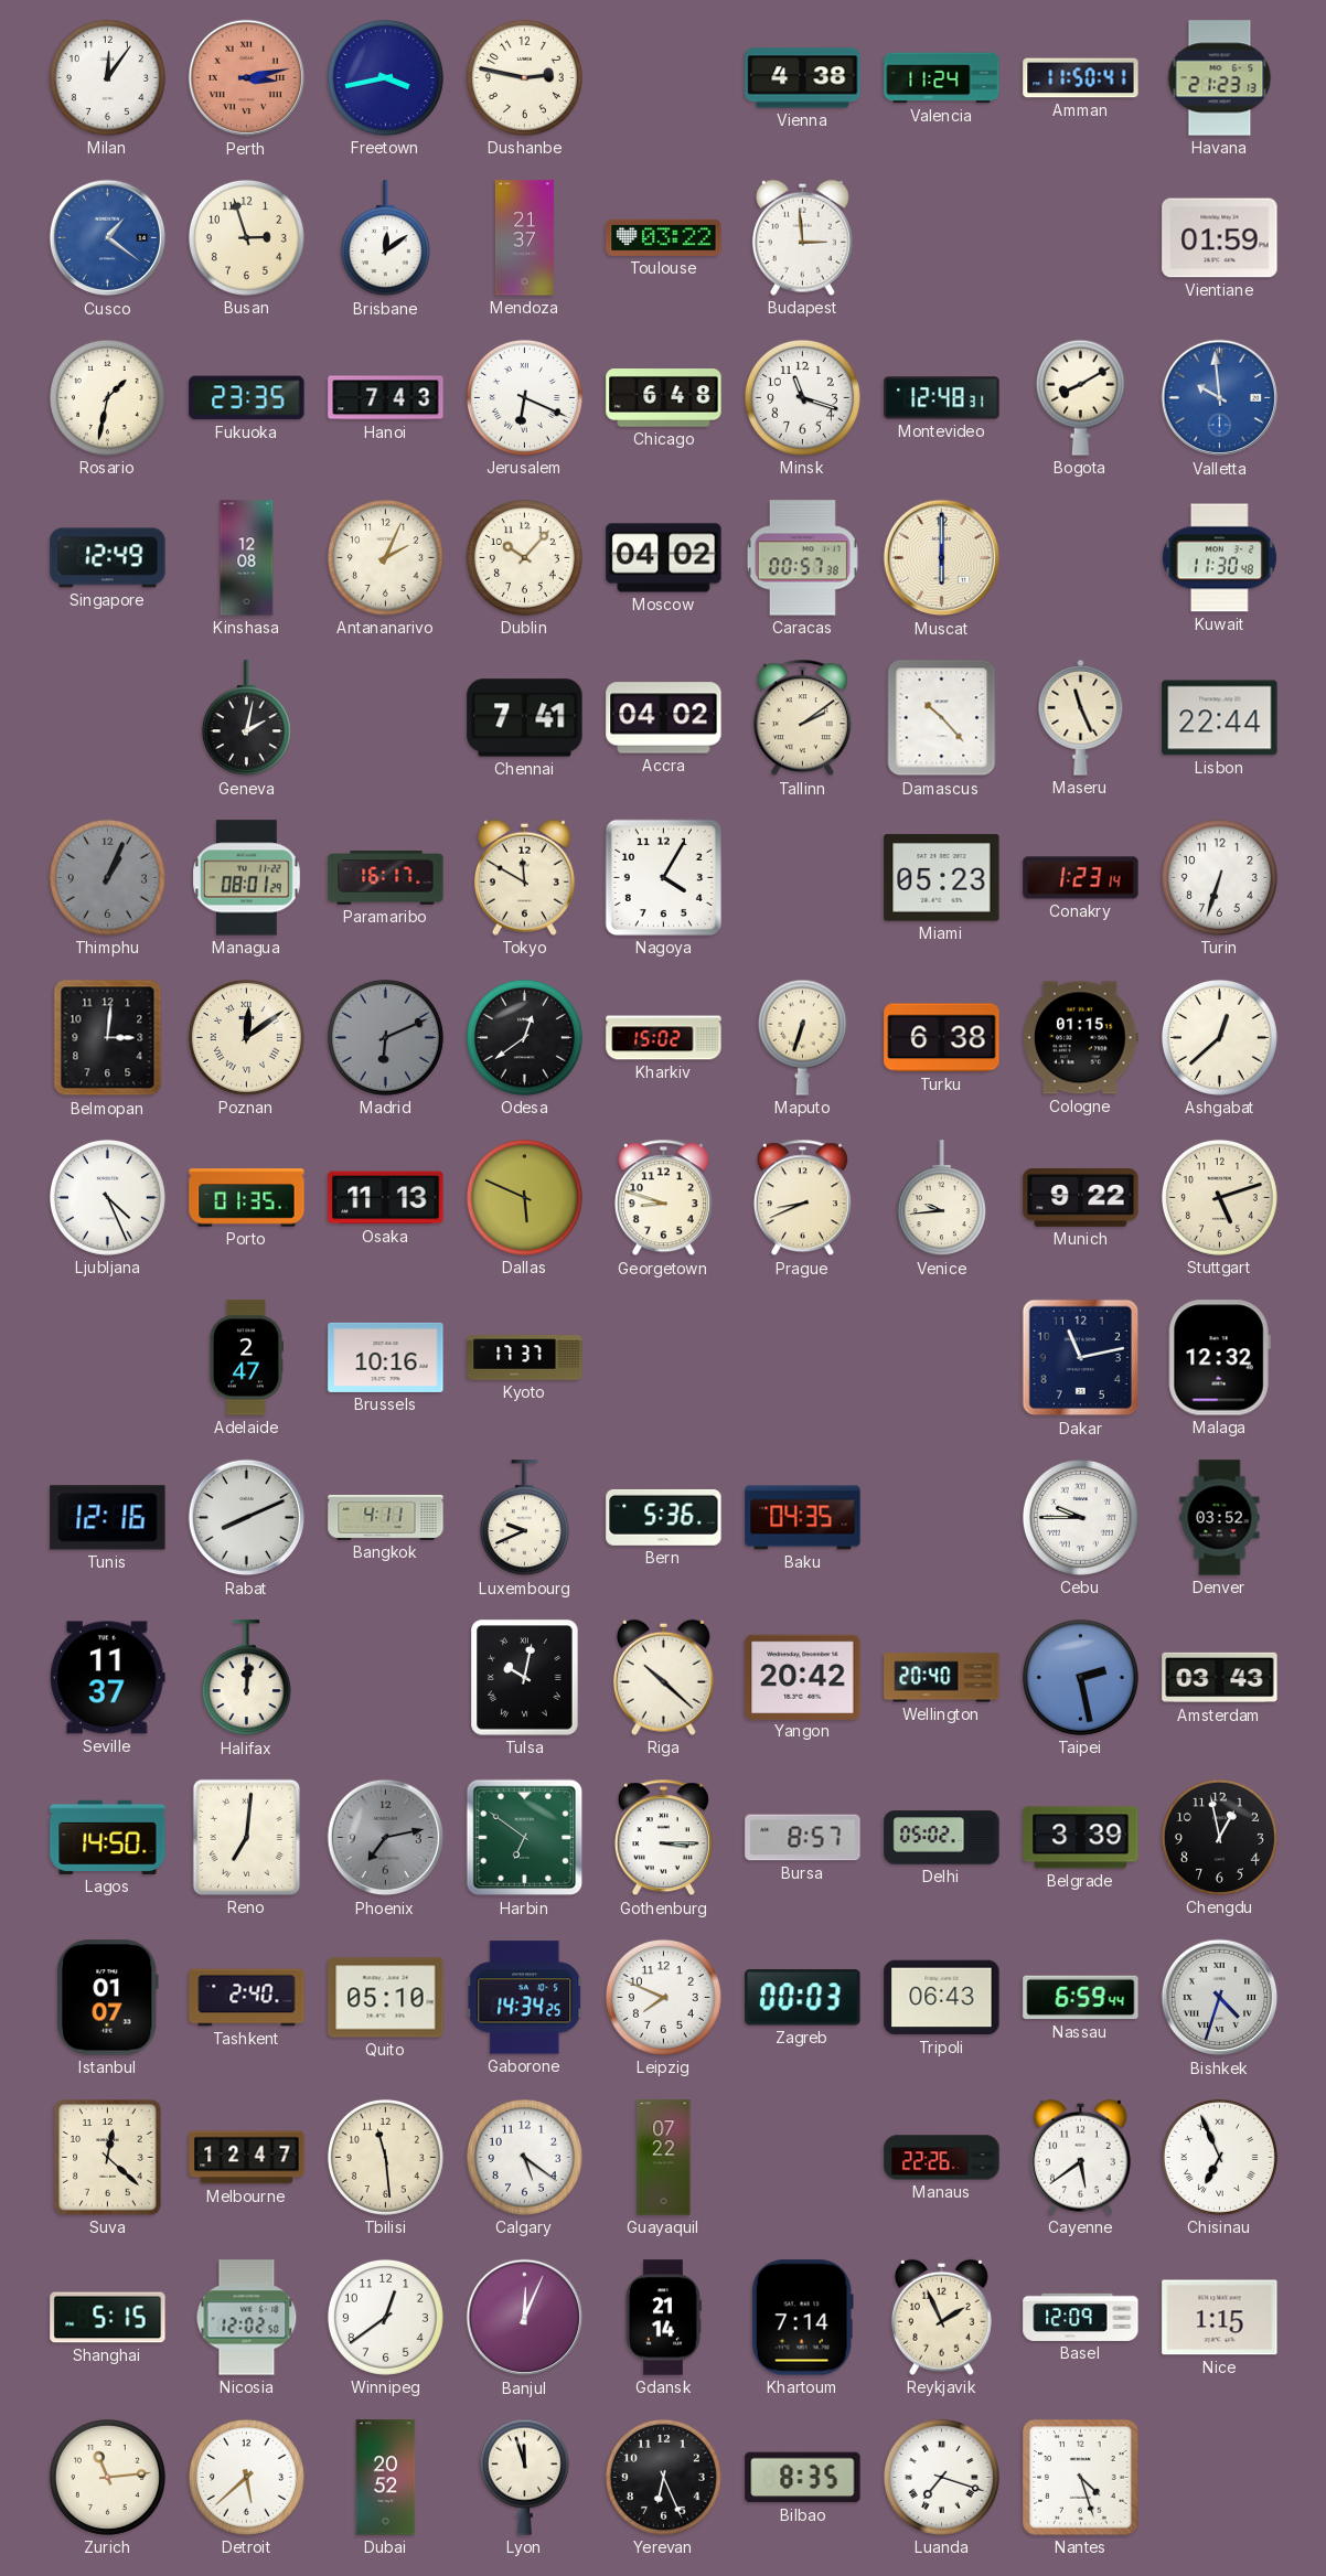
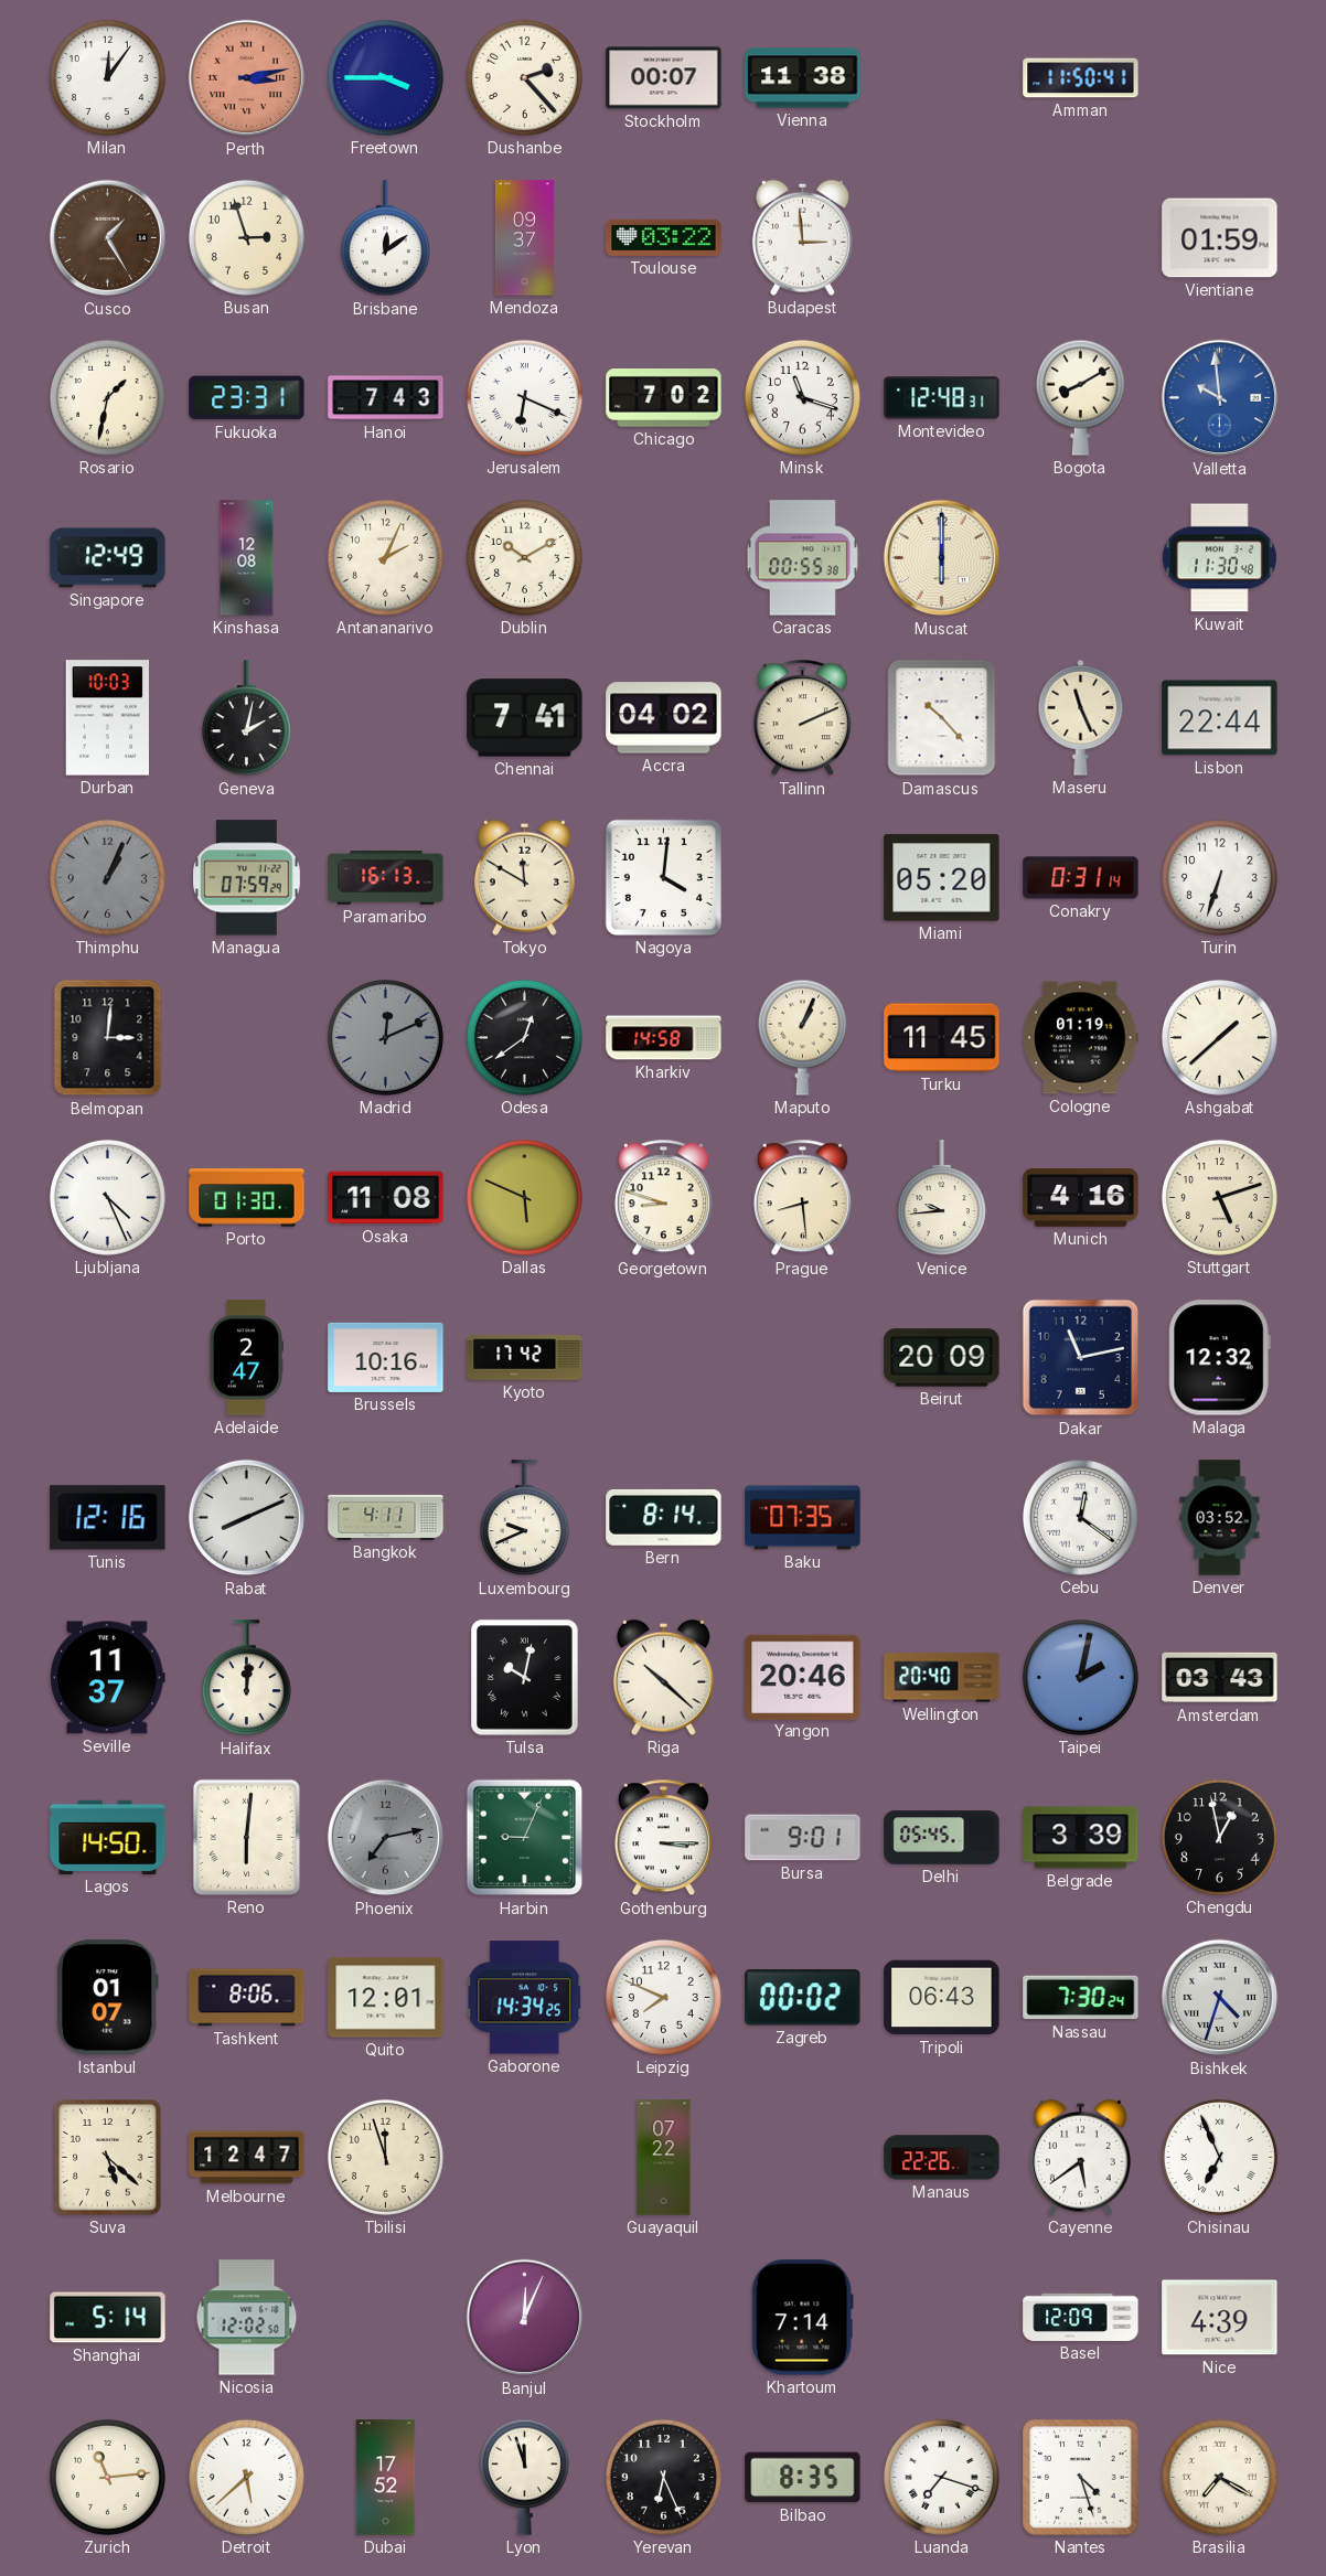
Freetown: 3:43 -> 3:45
Dushanbe: 2:47 -> 2:23
Stockholm: none -> 00:07
Vienna: 4:38 -> 11:38
Valencia: 11:24 -> none
Havana: 21:23 -> none
Cusco: 1:21 -> 1:25
Cusco dial: blue -> brown
Mendoza: 21:37 -> 09:37
Fukuoka: 23:35 -> 23:31
Chicago: 6:48 -> 7:02
Dublin: 10:07 -> 10:10
Moscow: 04:02 -> none
Caracas: 00:57 -> 00:55
Durban: none -> 10:03
Tallinn: 2:09 -> 2:11
Managua: 08:01 -> 07:59
Paramaribo: 16:17 -> 16:13
Nagoya: 4:05 -> 4:01
Miami: 05:23 -> 05:20
Conakry: 1:23 -> 0:31
Poznan: 12:09 -> none
Madrid: 6:11 -> 12:11
Kharkiv: 15:02 -> 14:58
Maputo: 6:33 -> 1:04
Turku: 6:38 -> 11:45
Cologne: 01:15 -> 01:19
Ashgabat: 12:38 -> 1:38
Porto: 01:35 -> 01:30
Osaka: 11:13 -> 11:08
Prague: 8:41 -> 8:29
Munich: 9:22 -> 4:16
Kyoto: 17:37 -> 17:42
Beirut: none -> 20:09
Bern: 5:36 -> 8:14
Baku: 04:35 -> 07:35
Cebu: 9:45 -> 12:21
Yangon: 20:42 -> 20:46
Taipei: 2:28 -> 2:02
Reno: 7:01 -> 6:01
Harbin: 6:51 -> 9:04
Bursa: 8:57 -> 9:01
Delhi: 05:02 -> 05:45
Tashkent: 2:40 -> 8:06
Quito: 05:10 -> 12:01
Zagreb: 00:03 -> 00:02
Nassau: 6:59 -> 7:30
Suva: 12:22 -> 5:22
Tbilisi: 11:29 -> 11:57
Calgary: 5:21 -> none
Shanghai: 5:15 -> 5:14
Winnipeg: 12:39 -> none
Gdansk: 21:14 -> none
Reykjavik: 1:56 -> none
Nice: 1:15 -> 4:39
Dubai: 20:52 -> 17:52
Brasilia: none -> 7:20
